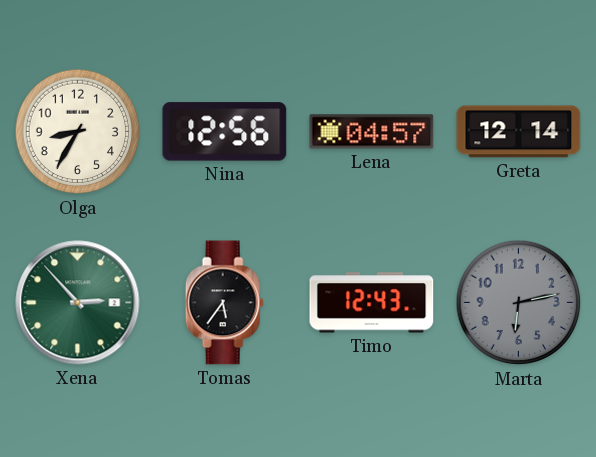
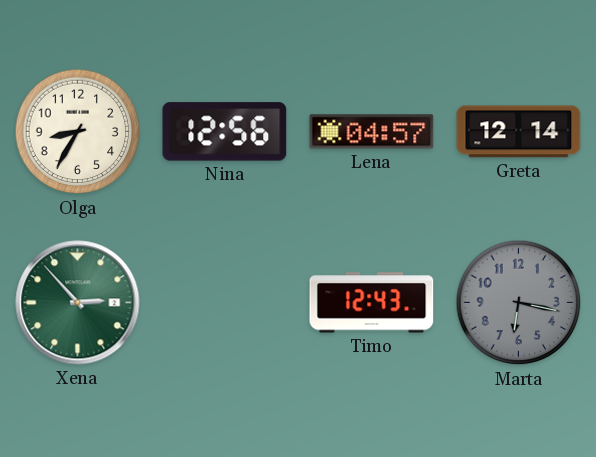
Tomas: 5:36 -> none
Marta: 6:13 -> 6:17
